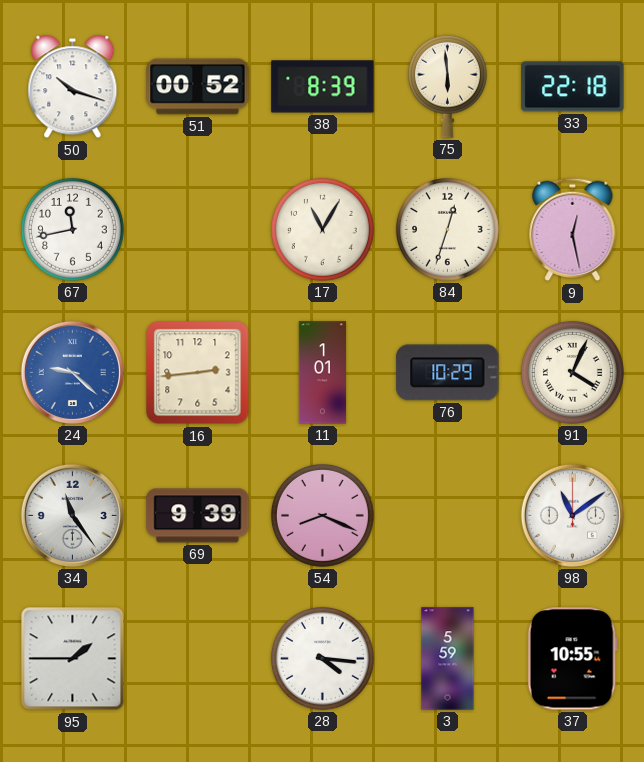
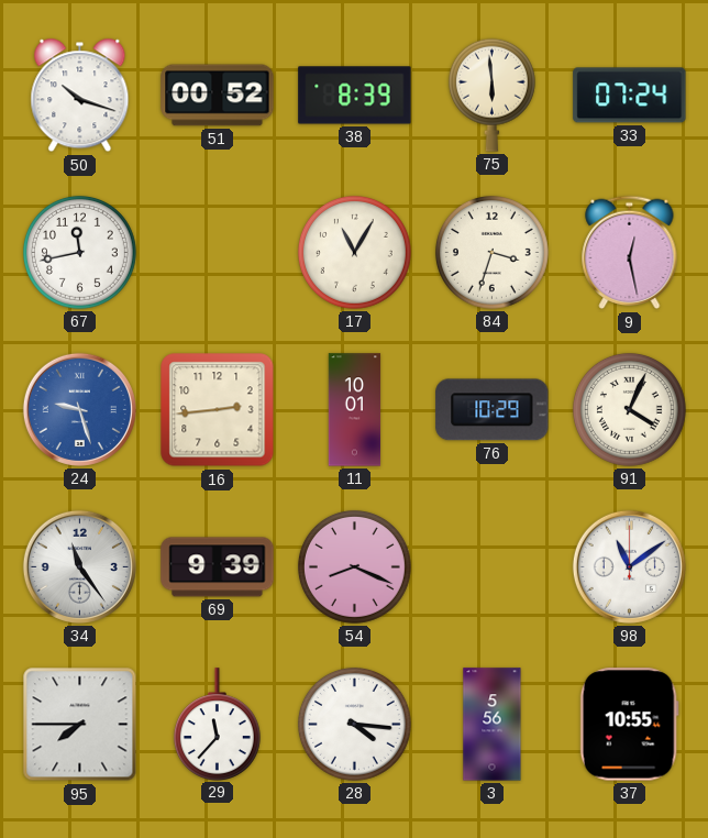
33: 22:18 -> 07:24
84: 12:33 -> 3:33
24: 9:22 -> 9:27
11: 1:01 -> 10:01
95: 1:45 -> 7:45
29: none -> 11:37
3: 5:59 -> 5:56
